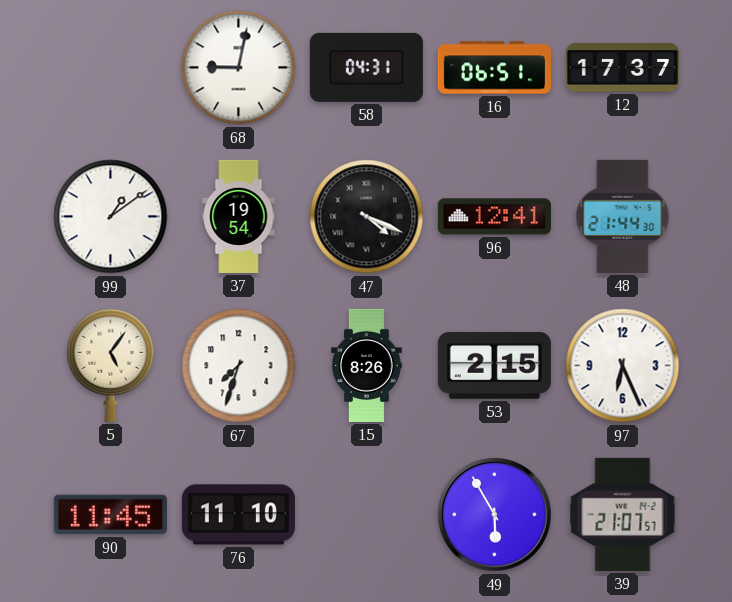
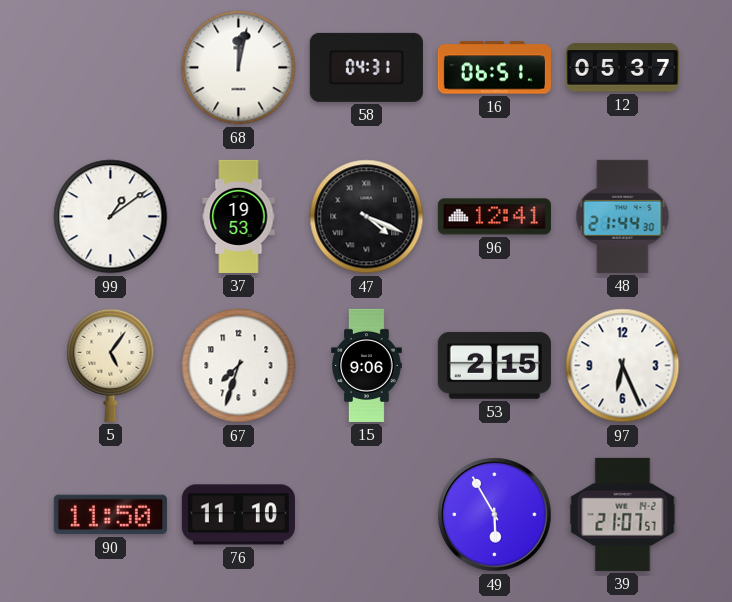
68: 9:02 -> 12:02
12: 17:37 -> 05:37
37: 19:54 -> 19:53
15: 8:26 -> 9:06
90: 11:45 -> 11:50
